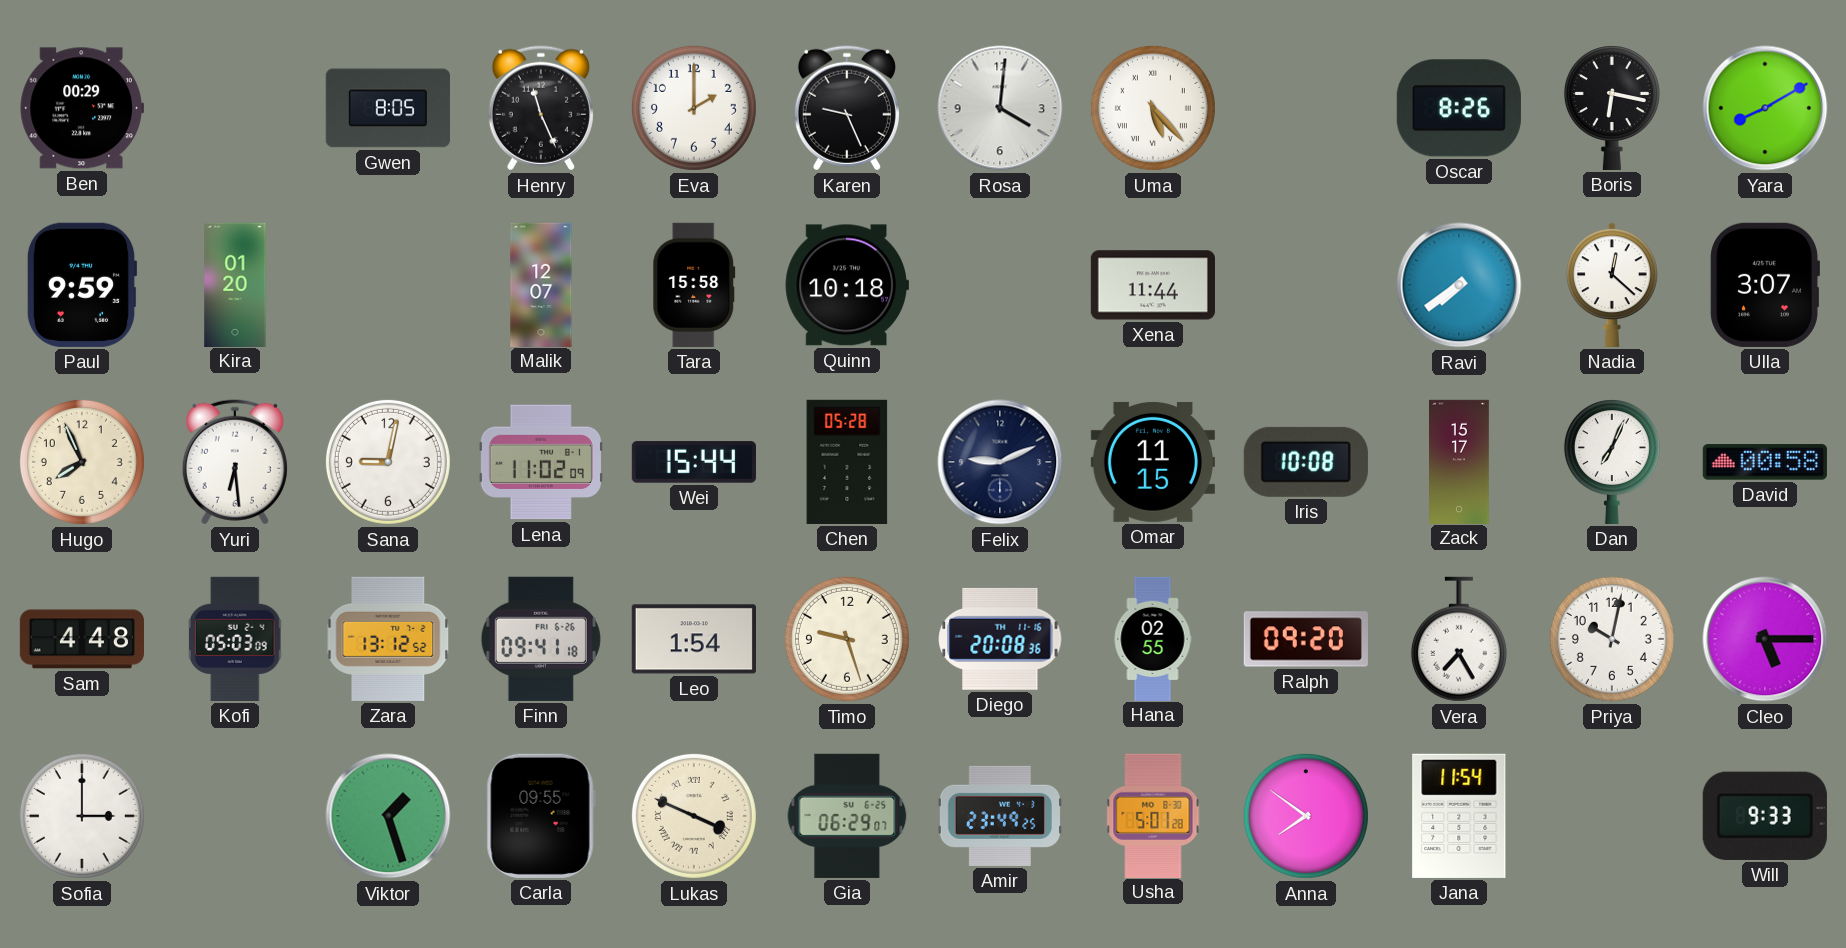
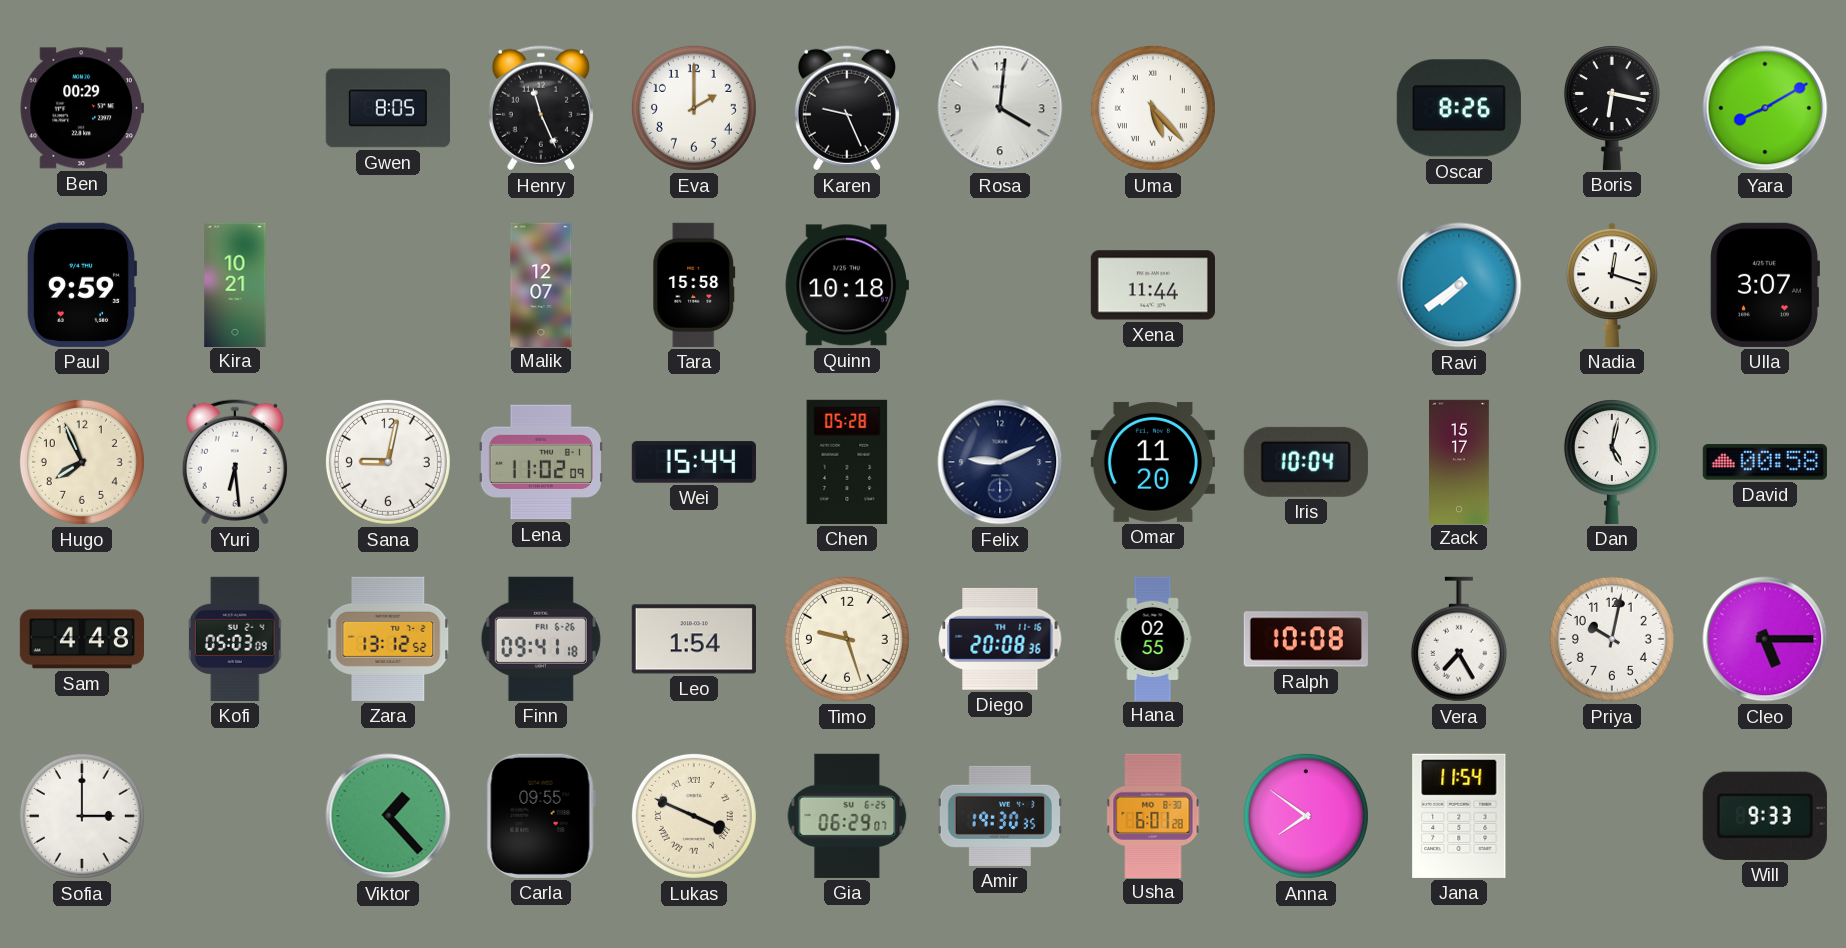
Kira: 01:20 -> 10:21
Nadia: 12:22 -> 12:18
Omar: 11:15 -> 11:20
Iris: 10:08 -> 10:04
Dan: 7:04 -> 5:02
Ralph: 09:20 -> 10:08
Viktor: 1:27 -> 1:23
Amir: 23:49 -> 19:30
Usha: 5:01 -> 6:01
